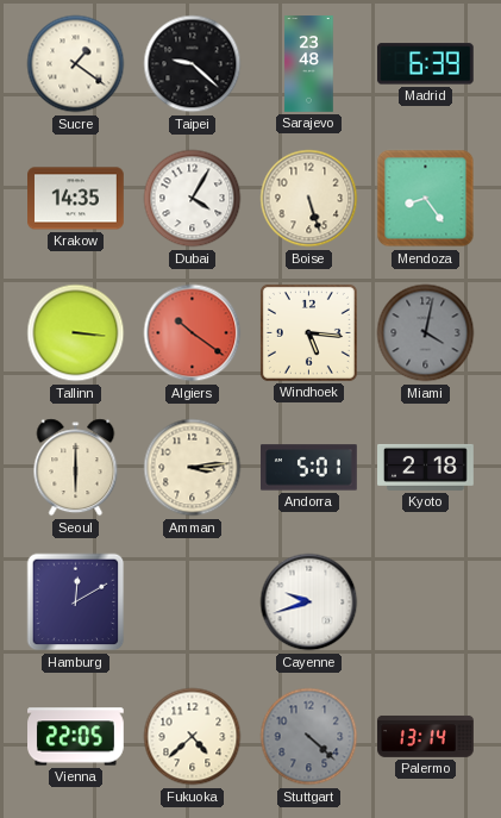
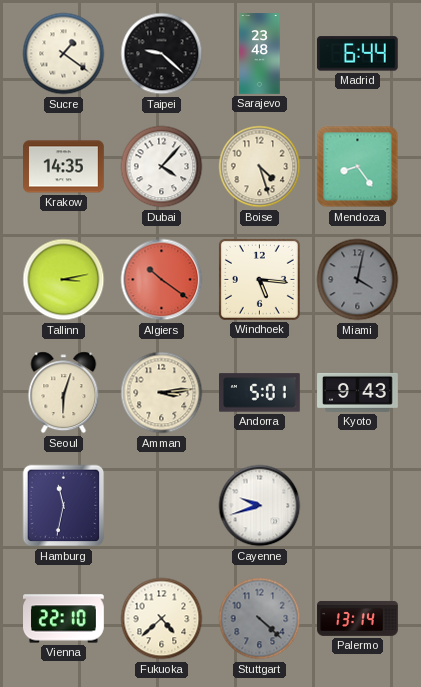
Madrid: 6:39 -> 6:44
Dubai: 4:05 -> 4:07
Boise: 5:27 -> 4:27
Tallinn: 3:16 -> 3:13
Seoul: 6:00 -> 6:03
Kyoto: 2:18 -> 9:43
Hamburg: 12:10 -> 11:32
Vienna: 22:05 -> 22:10
